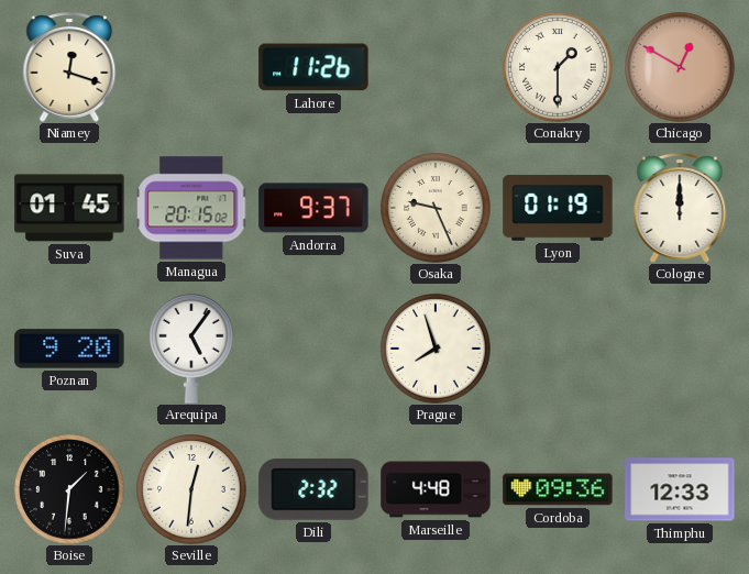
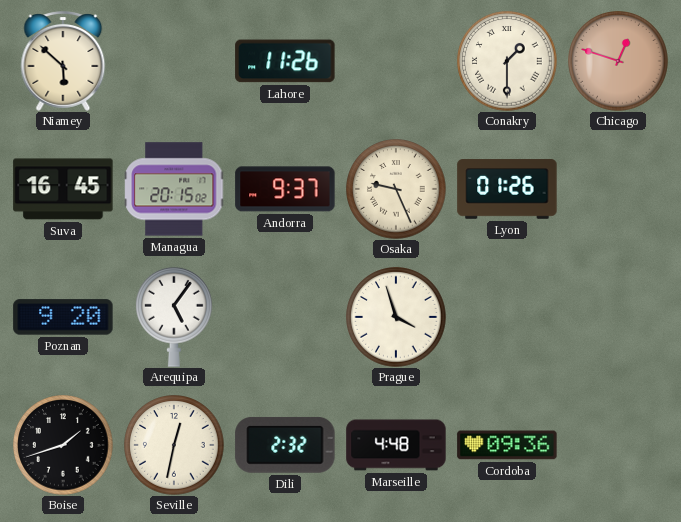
Niamey: 12:18 -> 5:52
Chicago: 12:50 -> 12:48
Suva: 01:45 -> 16:45
Lyon: 01:19 -> 01:26
Cologne: 12:00 -> none
Prague: 7:57 -> 3:57
Boise: 1:31 -> 1:42
Seville: 12:31 -> 12:32
Thimphu: 12:33 -> none
